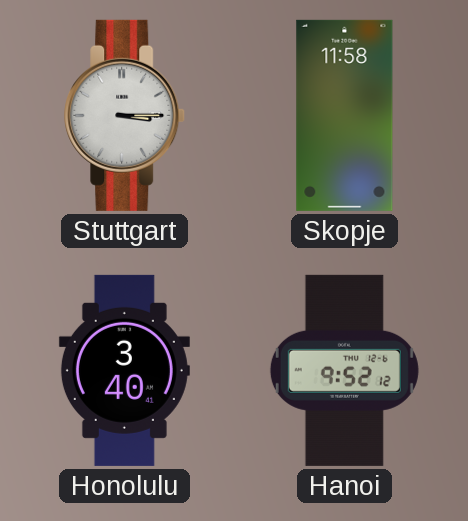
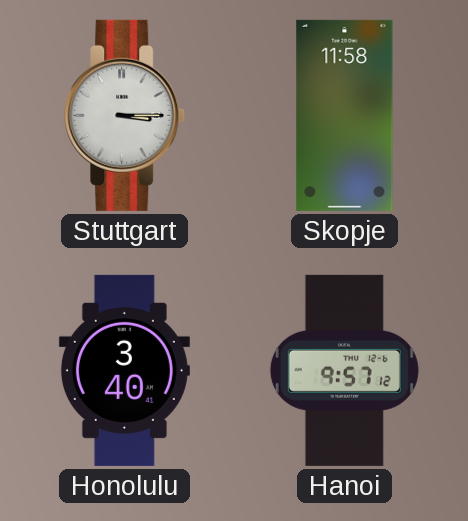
Hanoi: 9:52 -> 9:57
